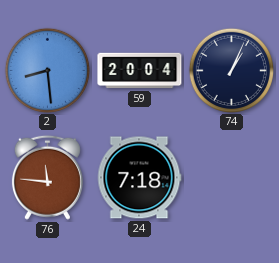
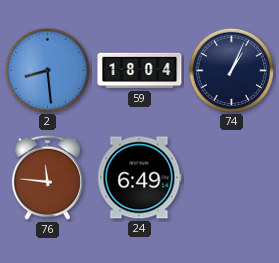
59: 20:04 -> 18:04
24: 7:18 -> 6:49
